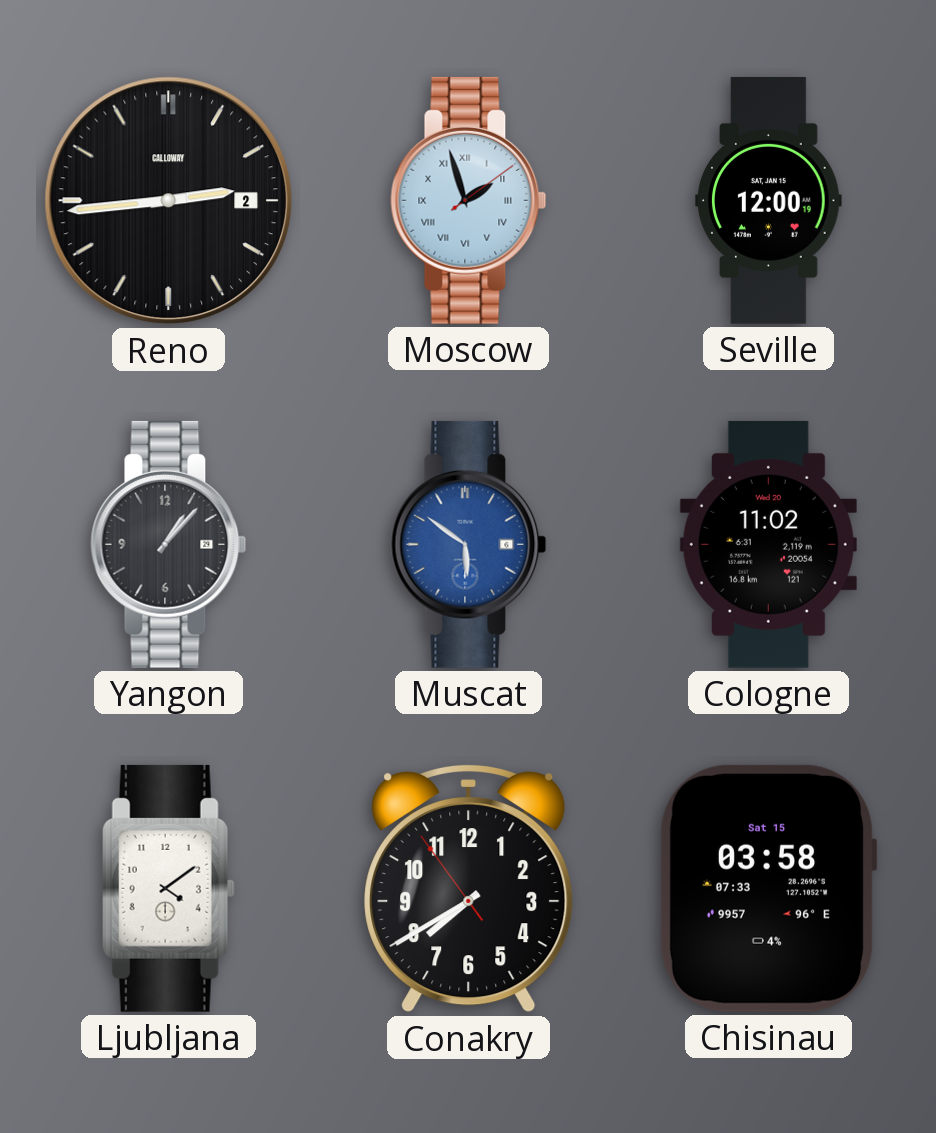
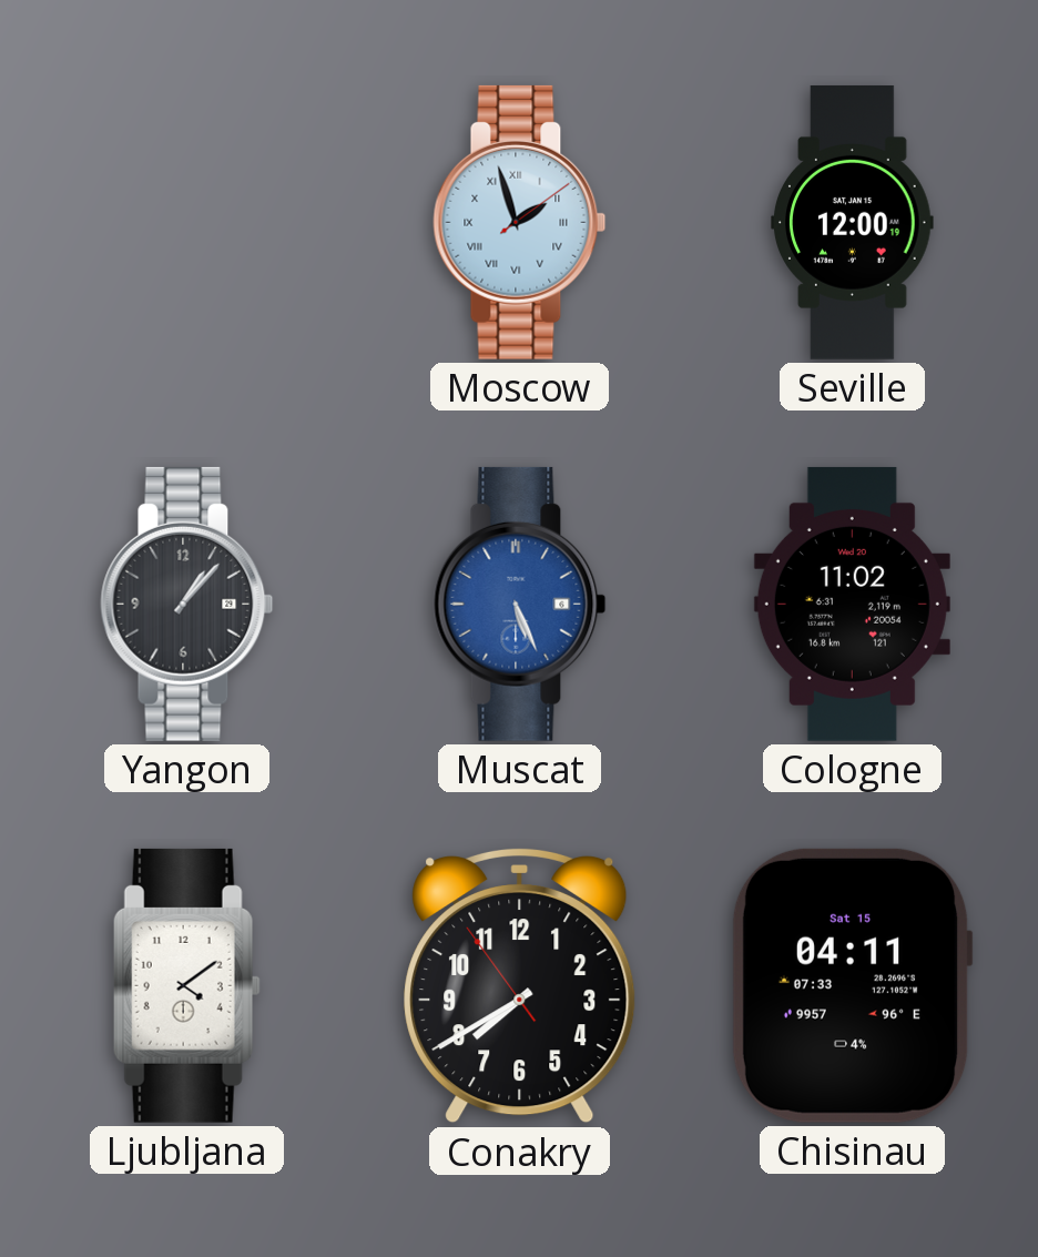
Reno: 2:44 -> none
Muscat: 5:51 -> 5:26
Chisinau: 03:58 -> 04:11
